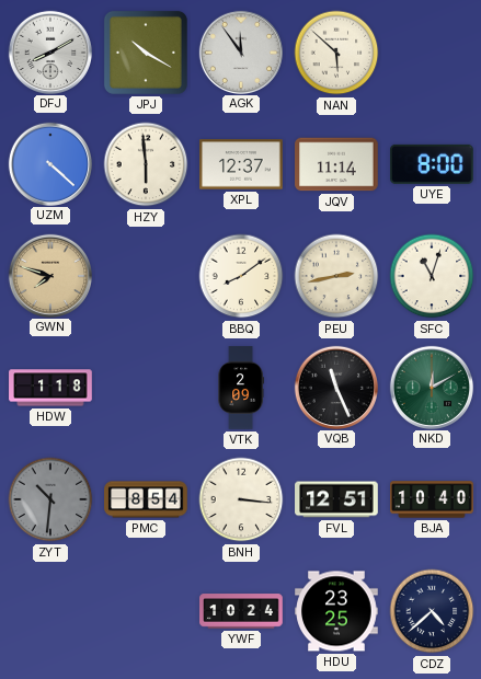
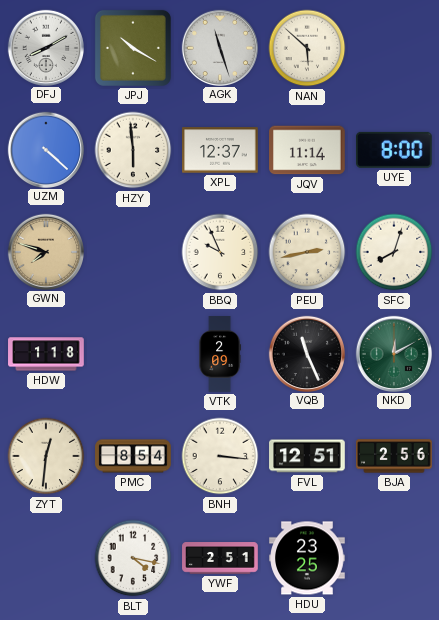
AGK: 11:54 -> 11:27
BBQ: 8:09 -> 9:56
SFC: 11:03 -> 8:03
ZYT: 10:31 -> 12:31
ZYT dial: grey -> cream
BJA: 10:40 -> 2:56
BLT: none -> 4:17
YWF: 10:24 -> 2:51
CDZ: 4:38 -> none
